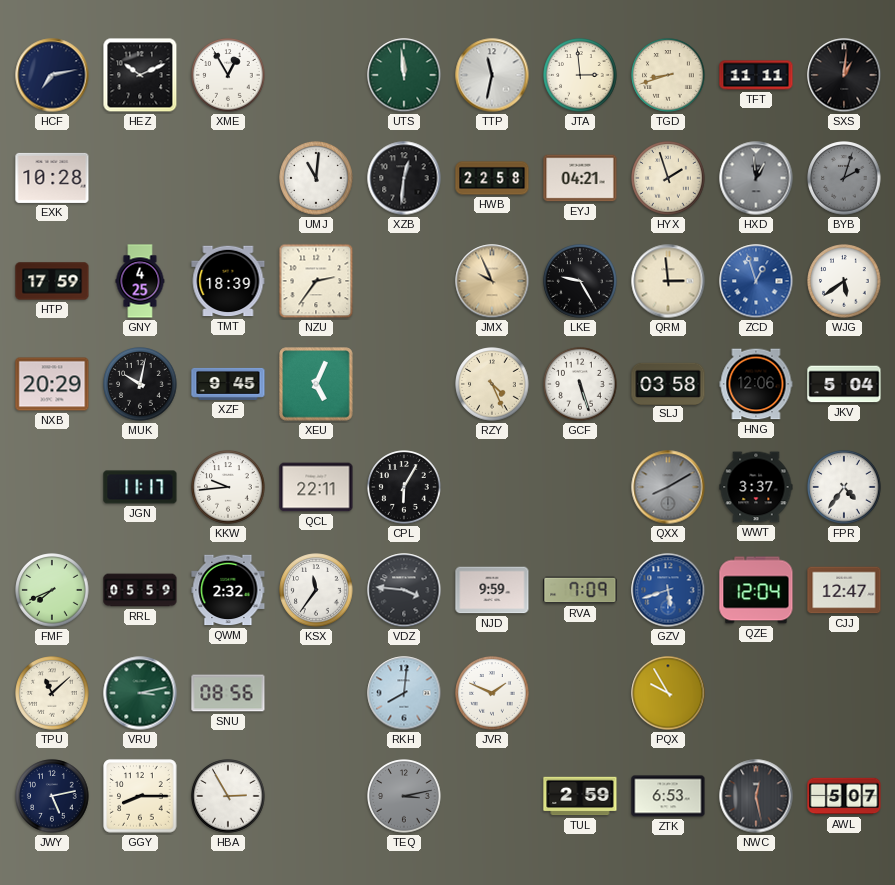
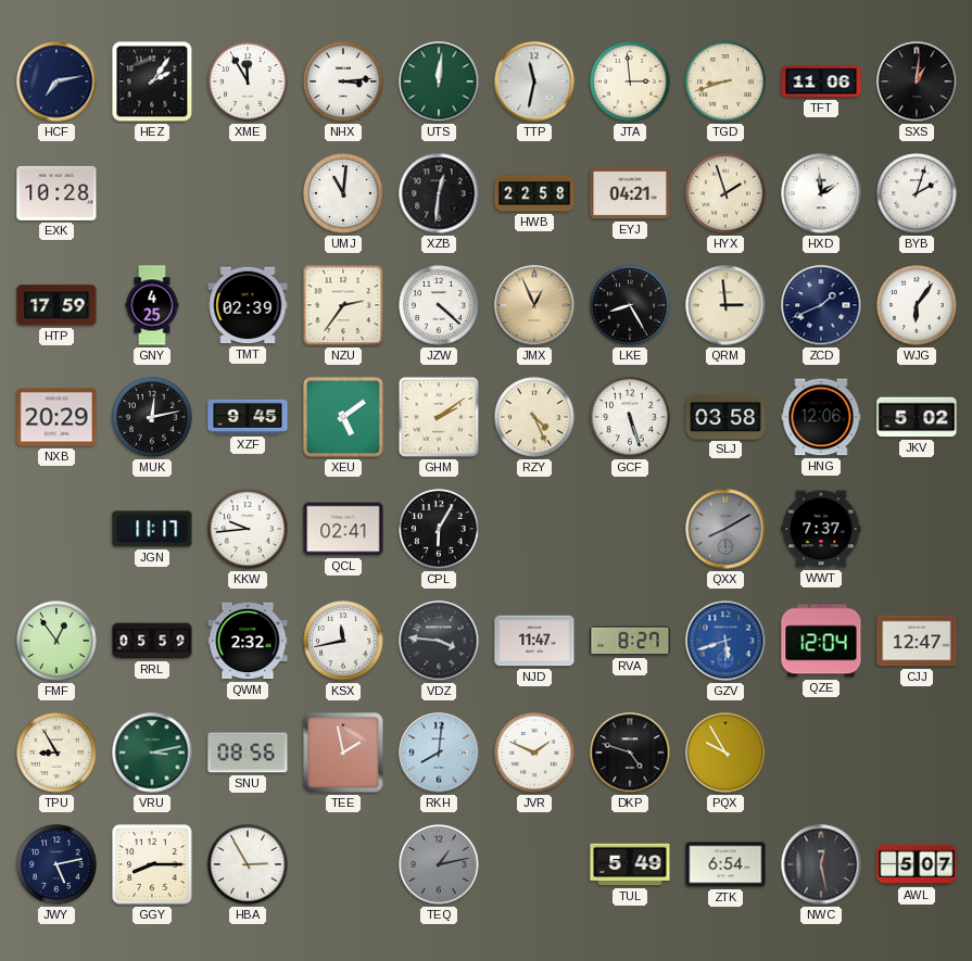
HEZ: 10:11 -> 2:06
XME: 12:55 -> 11:55
NHX: none -> 3:14
UTS: 11:59 -> 12:01
TFT: 11:11 -> 11:06
HXD: 12:59 -> 1:59
HXD dial: grey -> white
BYB dial: grey -> white
TMT: 18:39 -> 02:39
JZW: none -> 4:22
JMX: 9:56 -> 12:56
LKE: 9:25 -> 8:25
ZCD: 12:57 -> 1:41
ZCD dial: blue -> navy
WJG: 5:39 -> 6:06
MUK: 10:02 -> 12:13
XEU: 5:04 -> 5:09
GHM: none -> 2:09
JKV: 5:04 -> 5:02
QCL: 22:11 -> 02:41
WWT: 3:37 -> 7:37
FPR: 4:36 -> none
FMF: 7:41 -> 12:54
KSX: 11:36 -> 11:43
NJD: 9:59 -> 11:47
RVA: 7:09 -> 8:27
TPU: 11:08 -> 8:55
TEE: none -> 1:58
DKP: none -> 4:48
TEQ: 3:13 -> 1:13
TUL: 2:59 -> 5:49
ZTK: 6:53 -> 6:54
